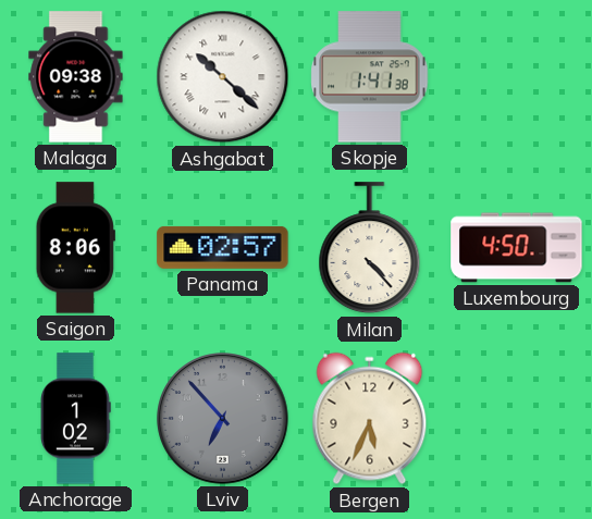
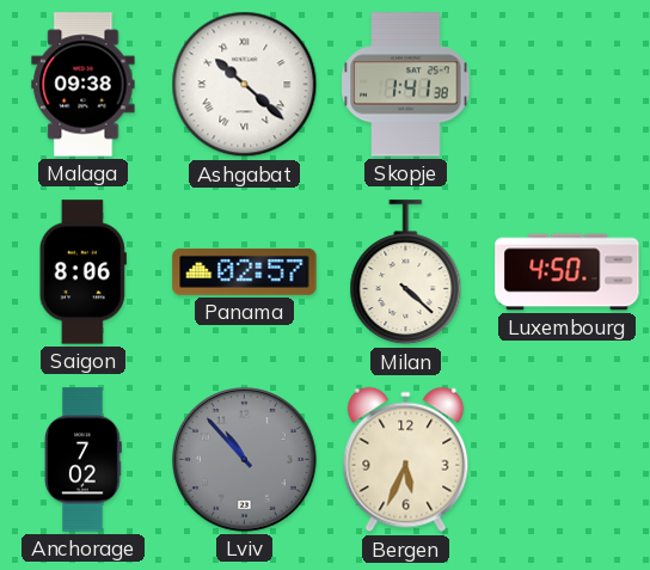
Milan: 4:23 -> 4:22
Anchorage: 1:02 -> 7:02
Lviv: 6:53 -> 10:53
